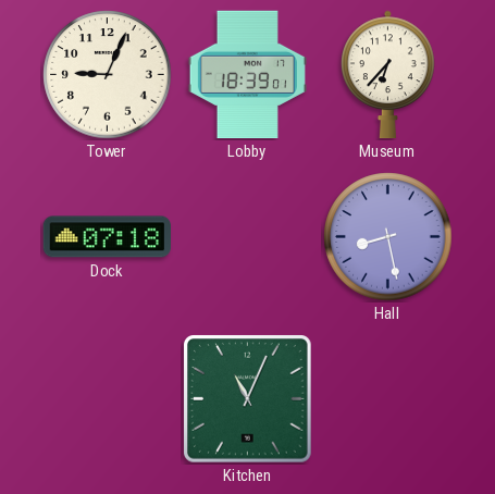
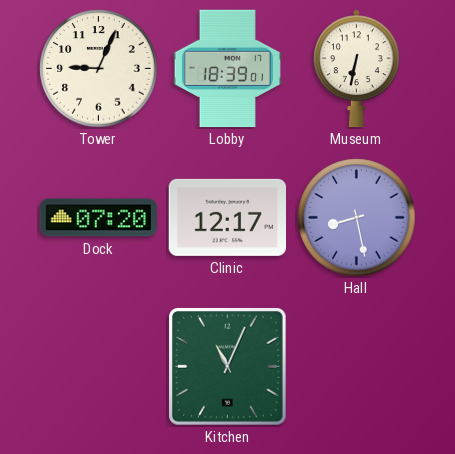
Museum: 6:37 -> 6:32
Dock: 07:18 -> 07:20
Clinic: none -> 12:17
